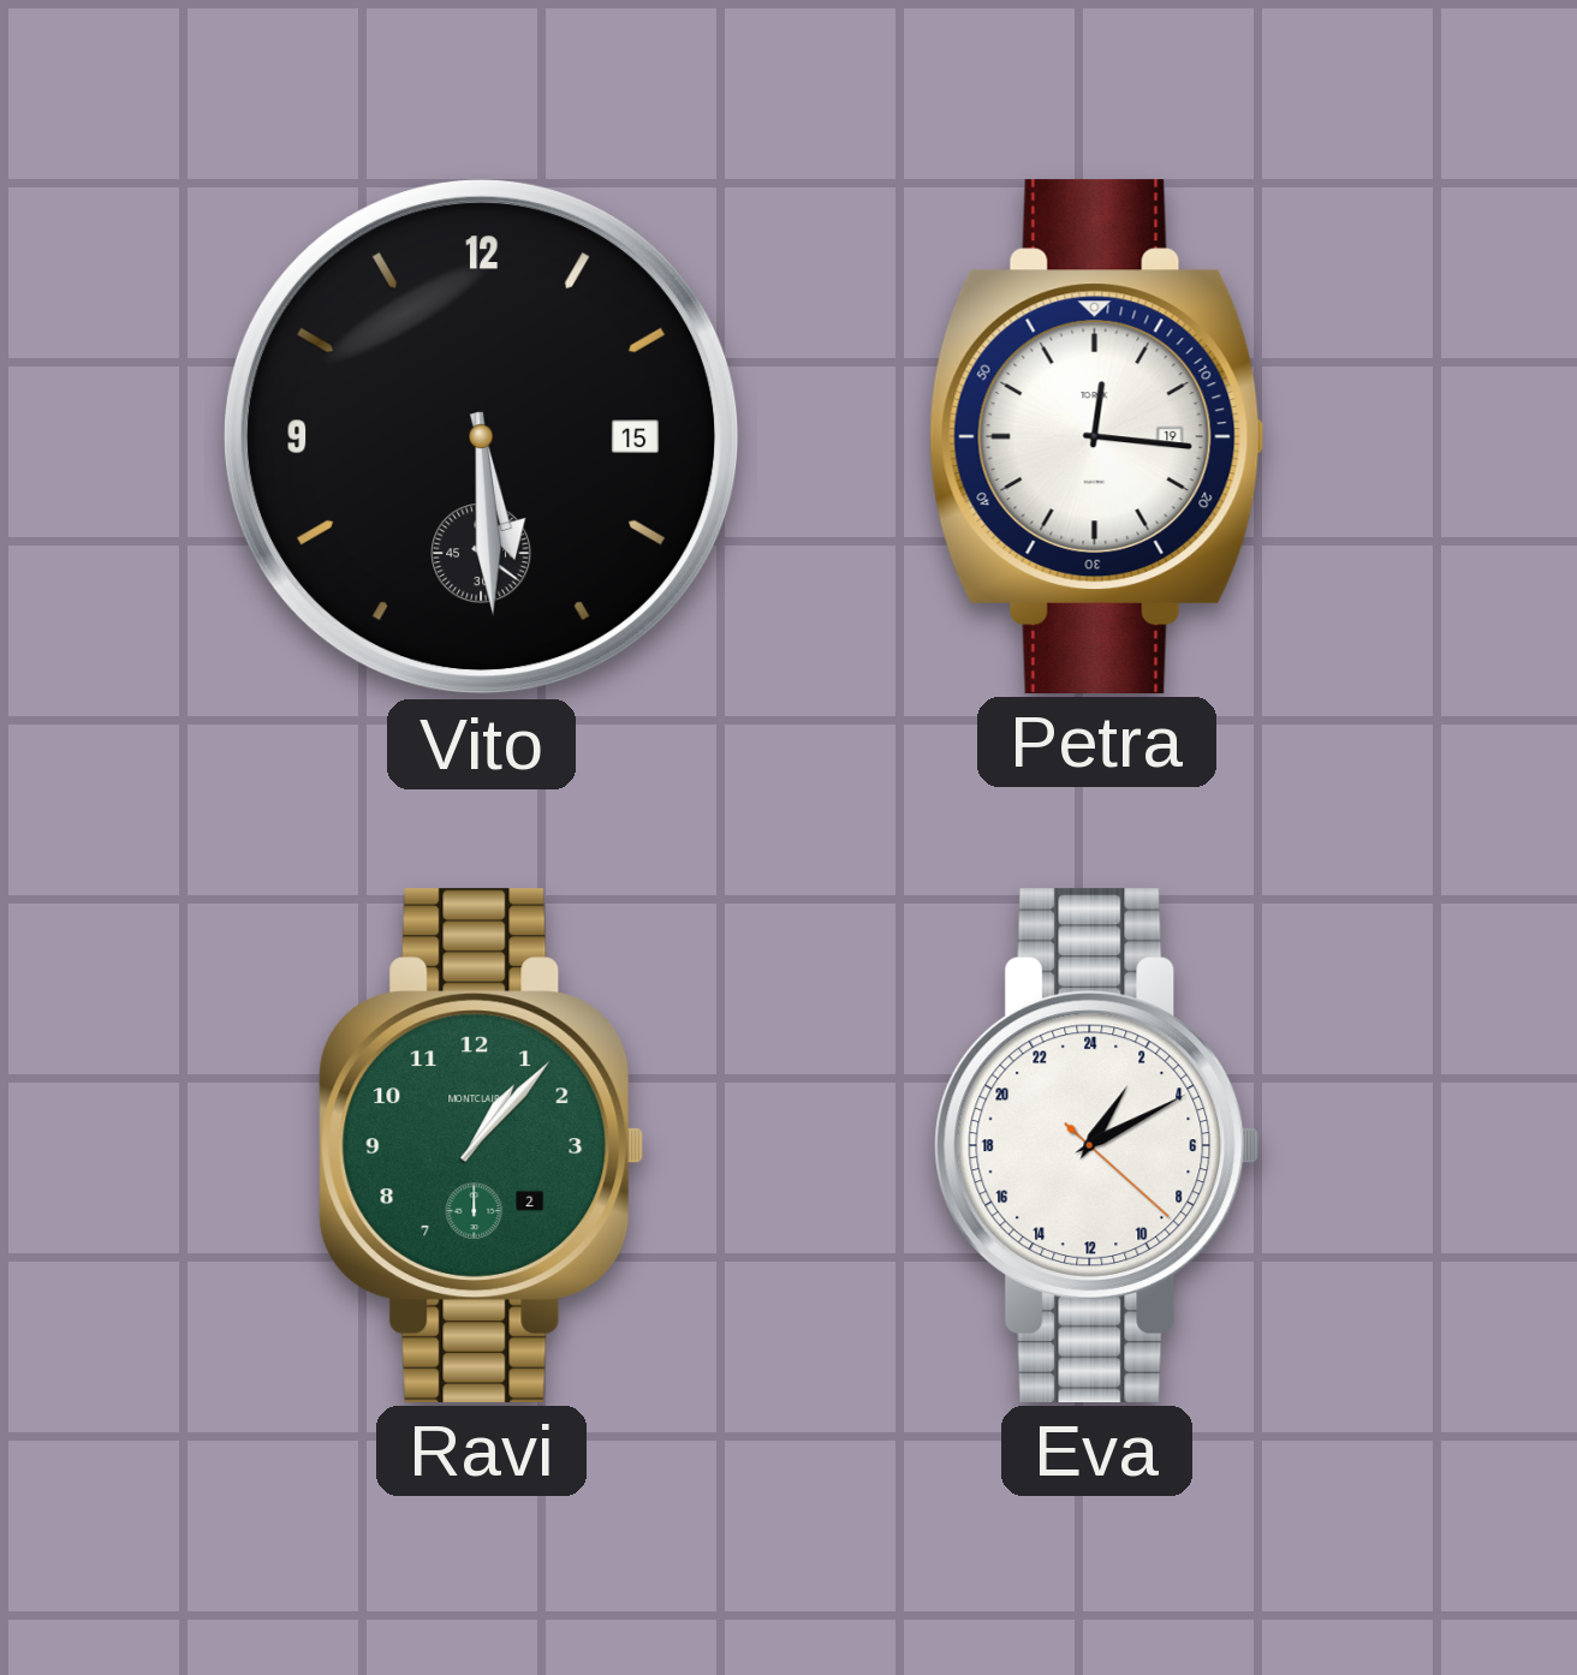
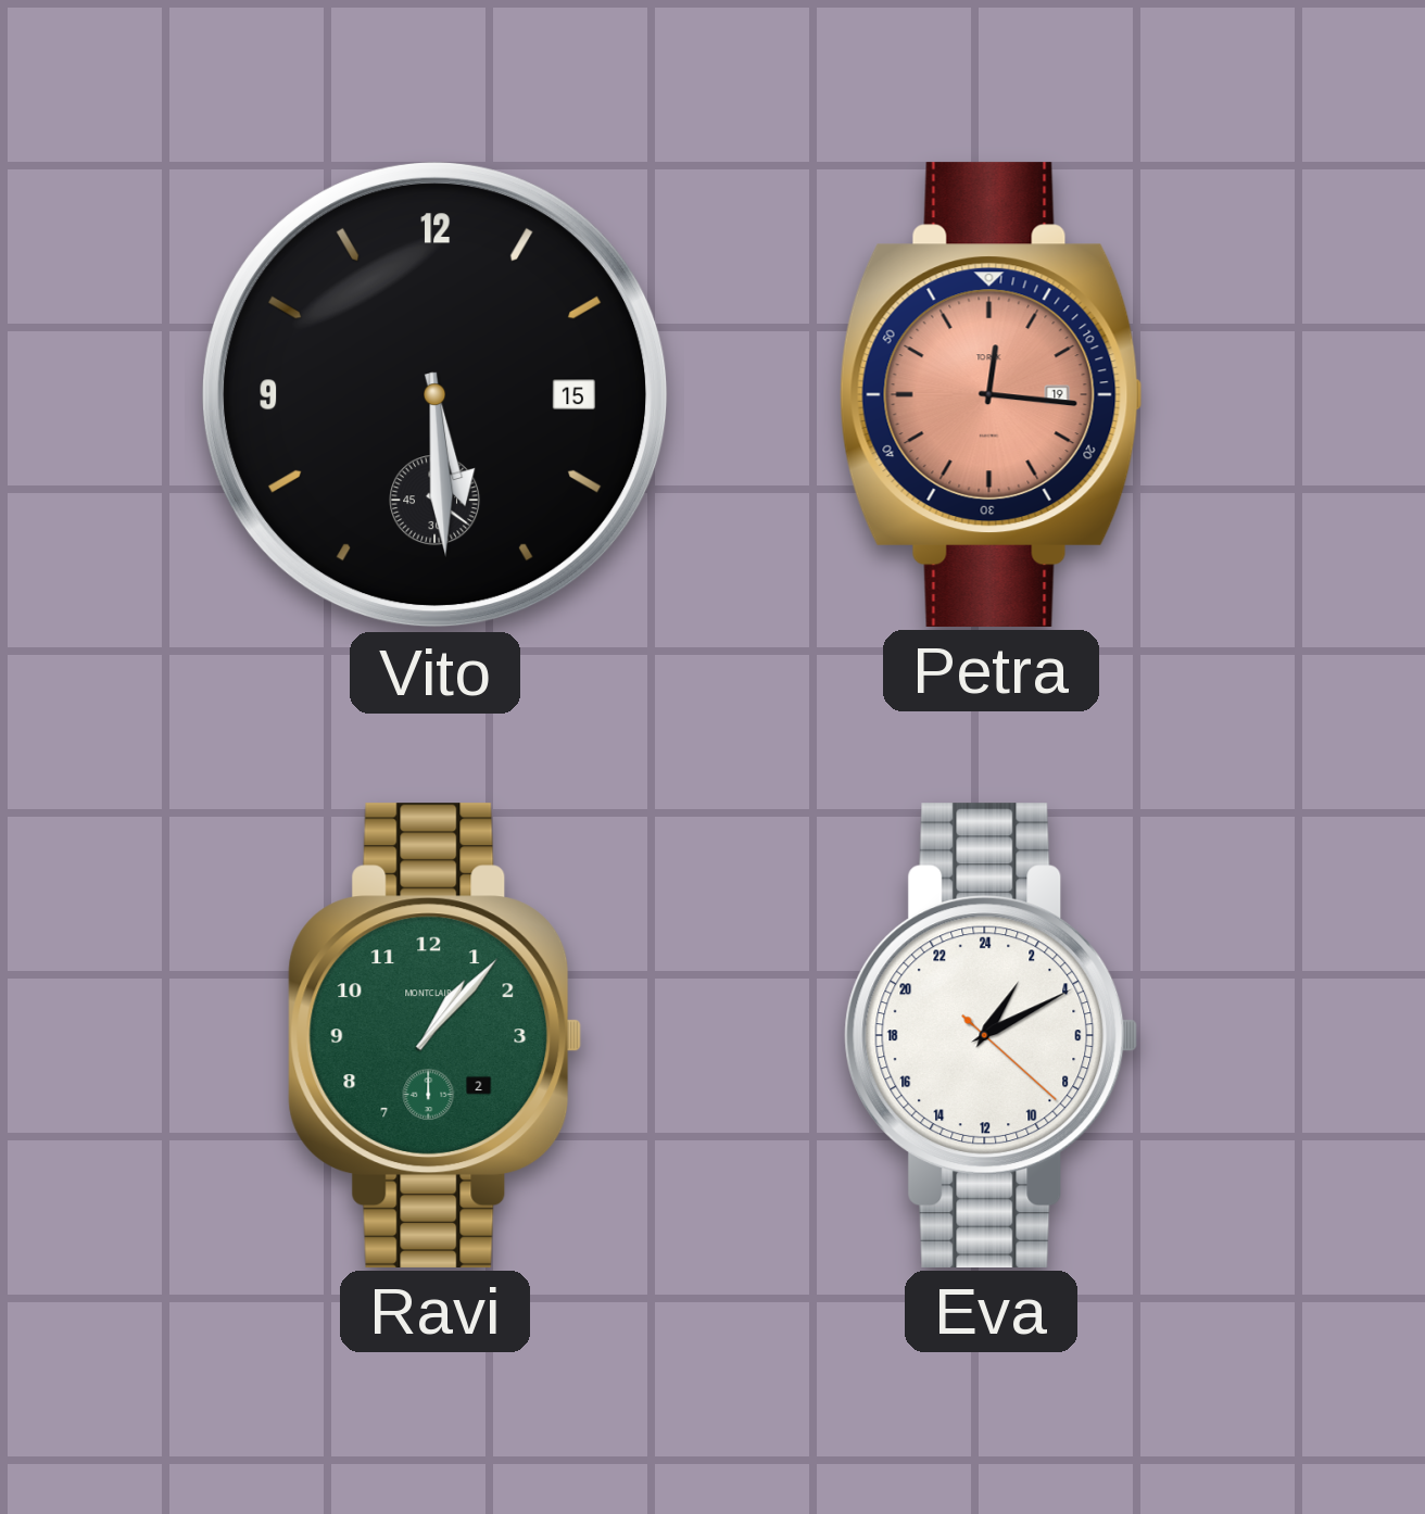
Petra dial: white -> salmon
